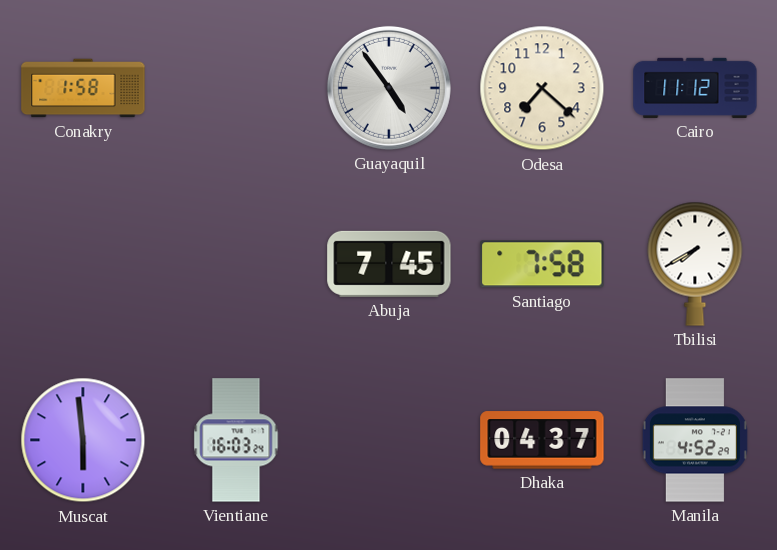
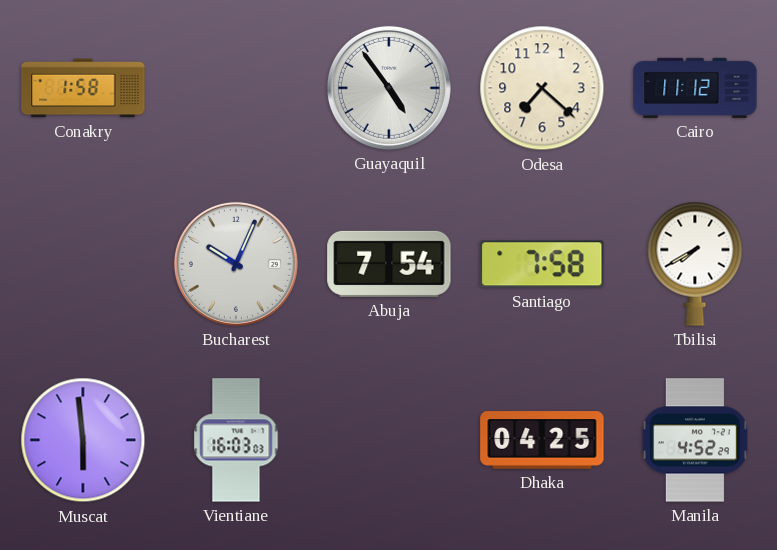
Bucharest: none -> 10:04
Abuja: 7:45 -> 7:54
Vientiane: 16:03:24 -> 16:03:03
Dhaka: 04:37 -> 04:25
